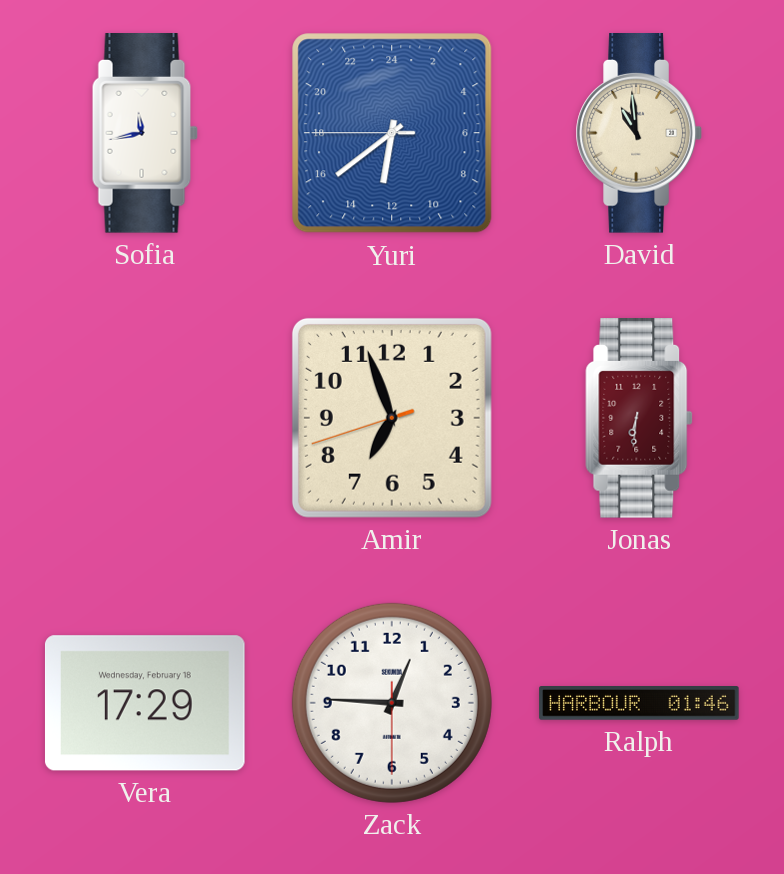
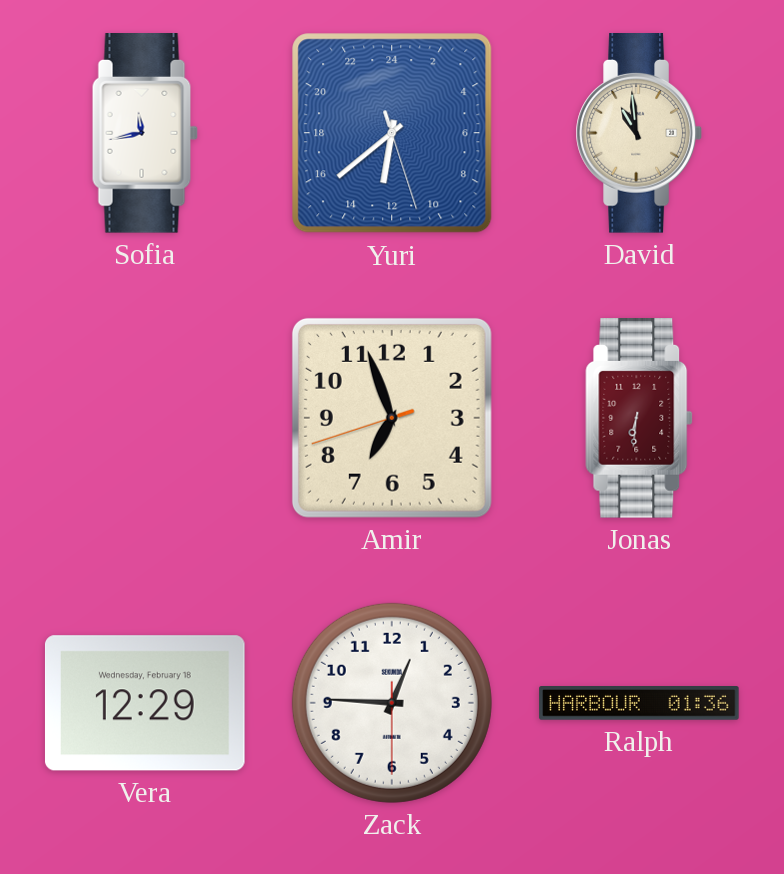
Yuri: 12:38:45 -> 12:38:27
Vera: 17:29 -> 12:29
Ralph: 01:46 -> 01:36
